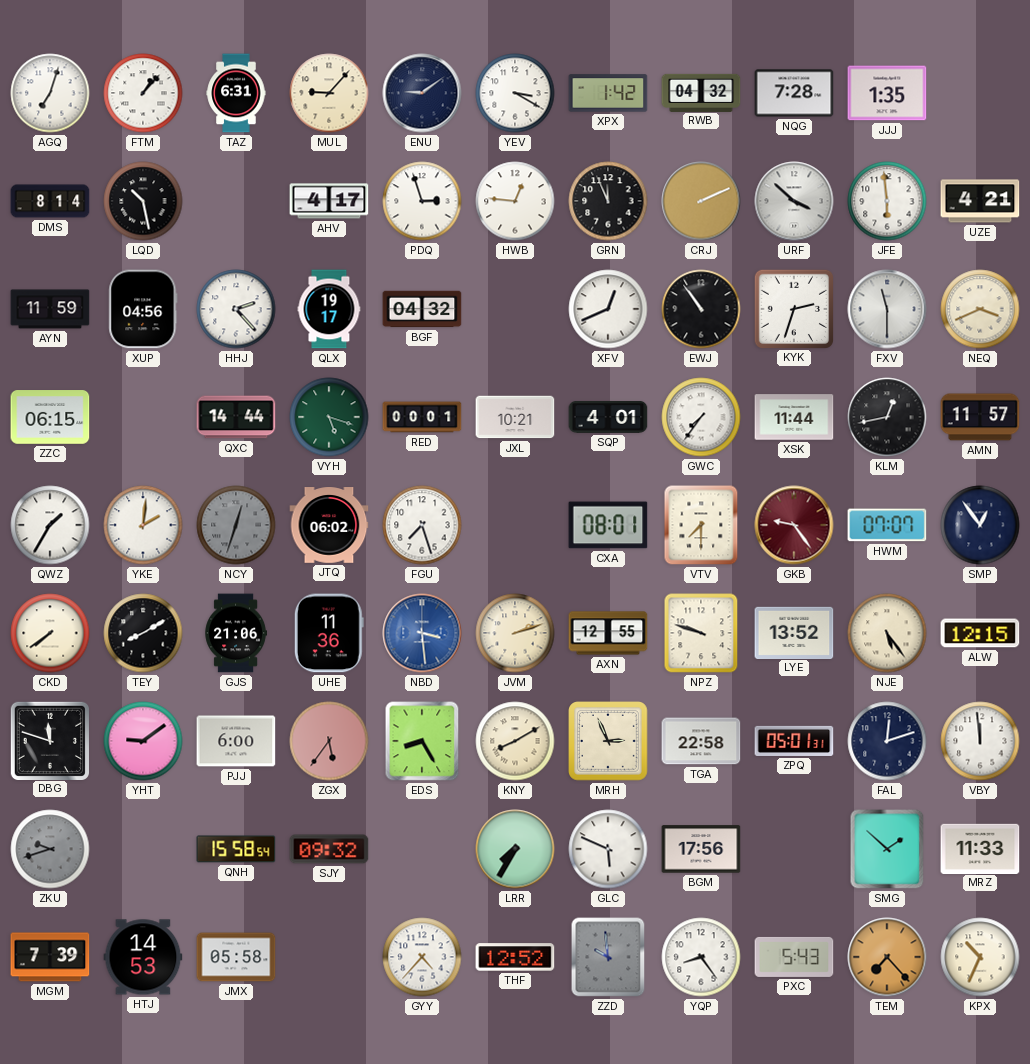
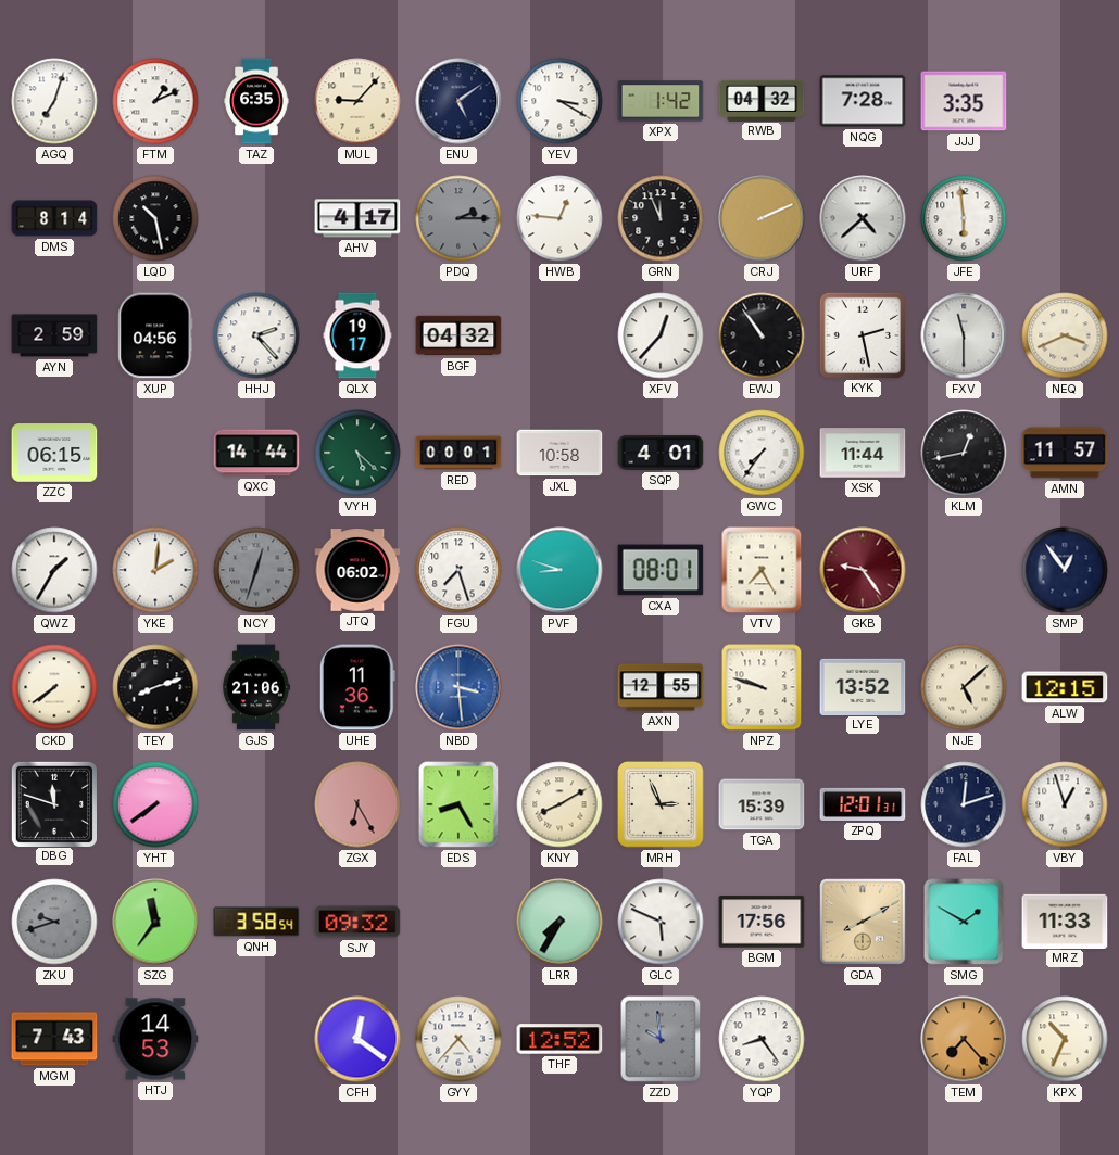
FTM: 1:07 -> 1:11
TAZ: 6:31 -> 6:35
ENU: 9:09 -> 5:09
JJJ: 1:35 -> 3:35
PDQ: 2:57 -> 2:15
PDQ dial: white -> grey
URF: 3:52 -> 4:38
UZE: 4:21 -> none
AYN: 11:59 -> 2:59
XFV: 12:41 -> 12:37
KYK: 2:33 -> 2:28
VYH: 5:18 -> 5:22
JXL: 10:21 -> 10:58
PVF: none -> 8:48
VTV: 7:30 -> 7:25
HWM: 07:07 -> none
TEY: 8:10 -> 8:12
JVM: 2:12 -> none
NJE: 5:24 -> 5:08
YHT: 9:09 -> 7:39
PJJ: 6:00 -> none
ZGX: 5:36 -> 6:25
TGA: 22:58 -> 15:39
ZPQ: 05:01 -> 12:01
VBY: 11:59 -> 12:57
SZG: none -> 11:36
QNH: 15:58 -> 3:58
GDA: none -> 8:10
SMG: 1:52 -> 1:50
MGM: 7:39 -> 7:43
JMX: 05:58 -> none
CFH: none -> 12:21
PXC: 5:43 -> none
